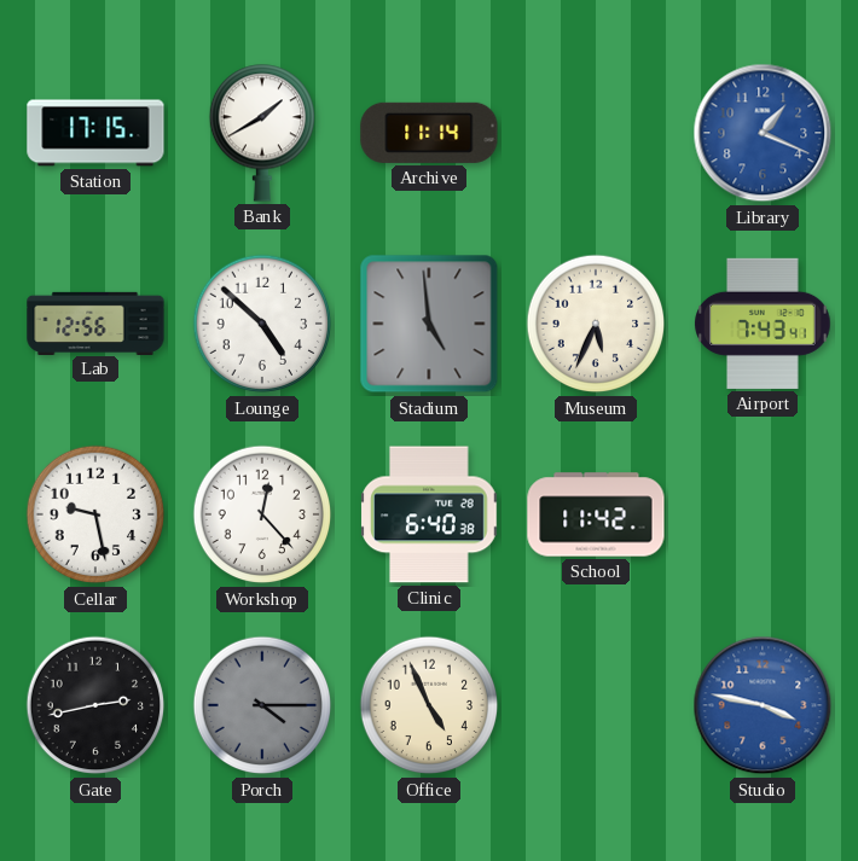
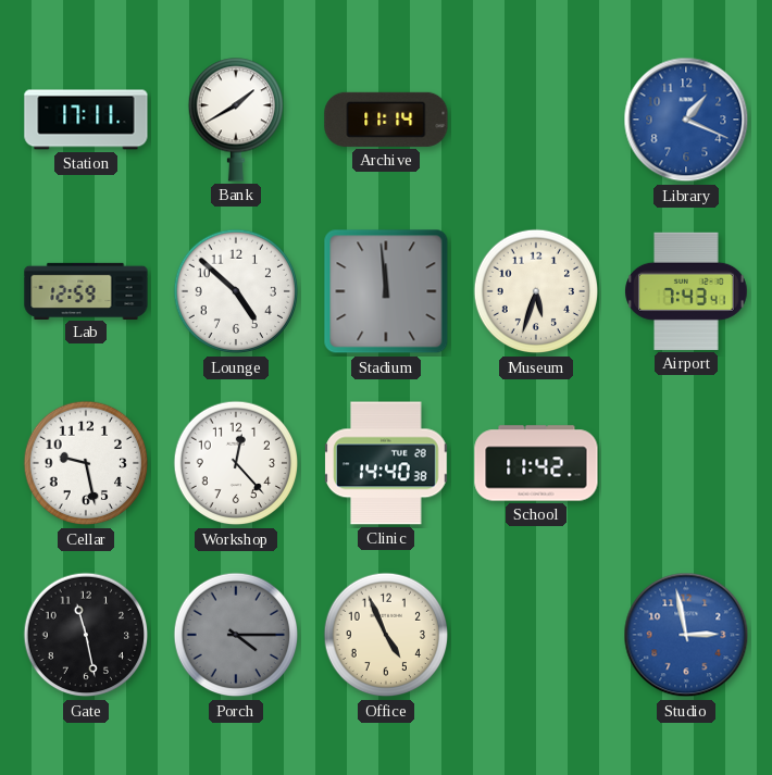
Station: 17:15 -> 17:11
Lab: 12:56 -> 12:59
Stadium: 4:59 -> 11:59
Museum: 5:34 -> 5:33
Clinic: 6:40 -> 14:40
Gate: 2:43 -> 11:28
Studio: 3:47 -> 2:58
